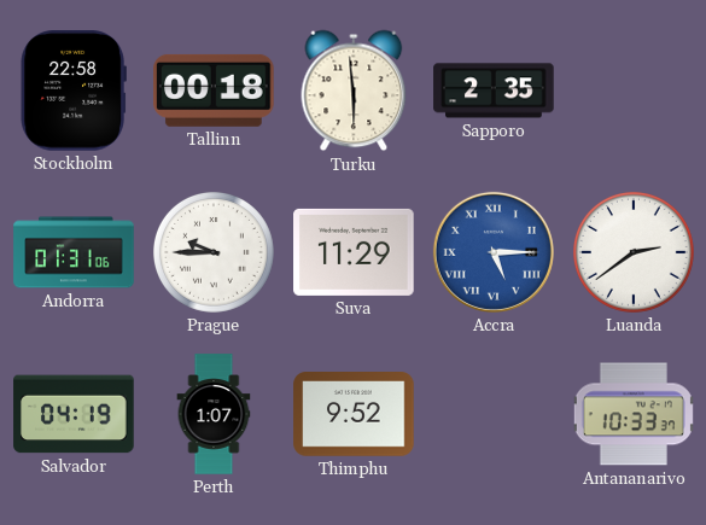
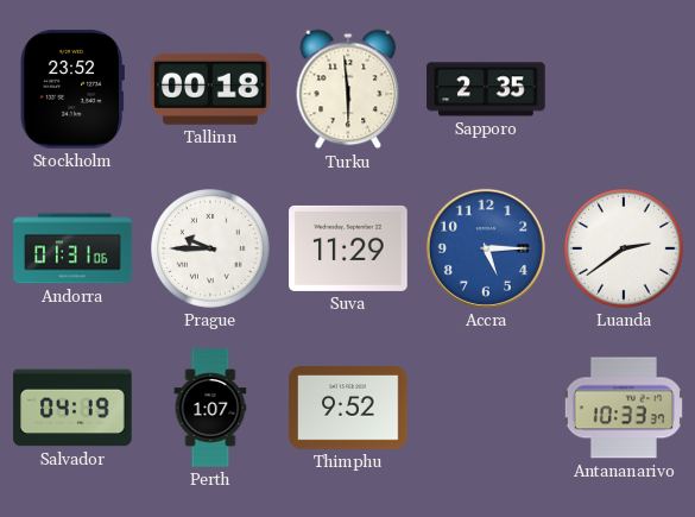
Stockholm: 22:58 -> 23:52
Accra numerals: Roman -> Arabic
